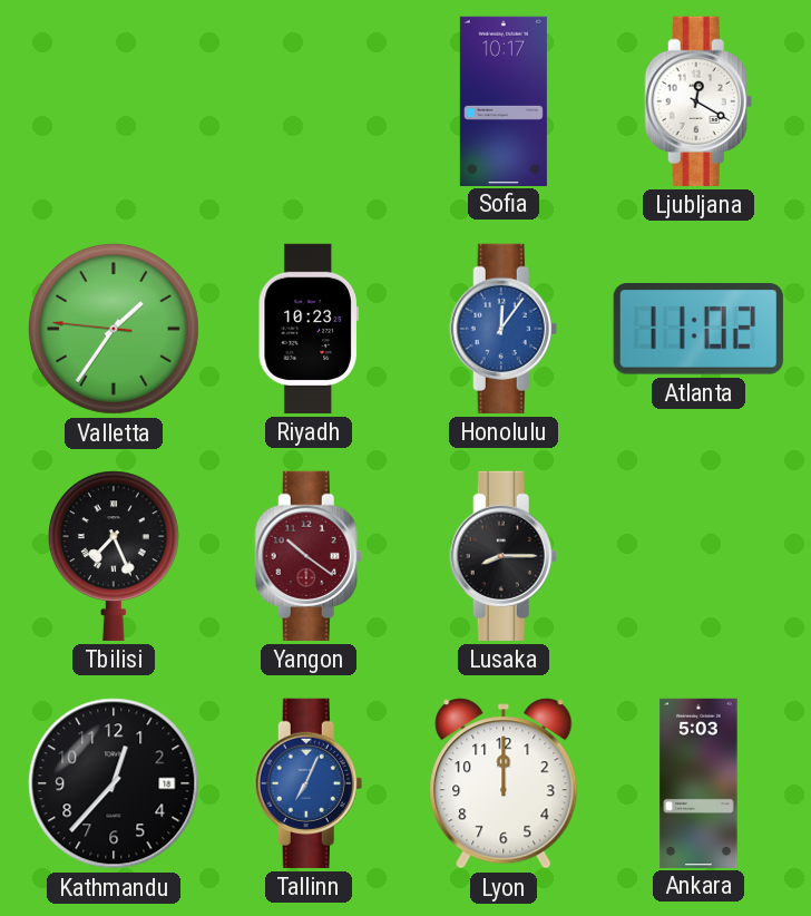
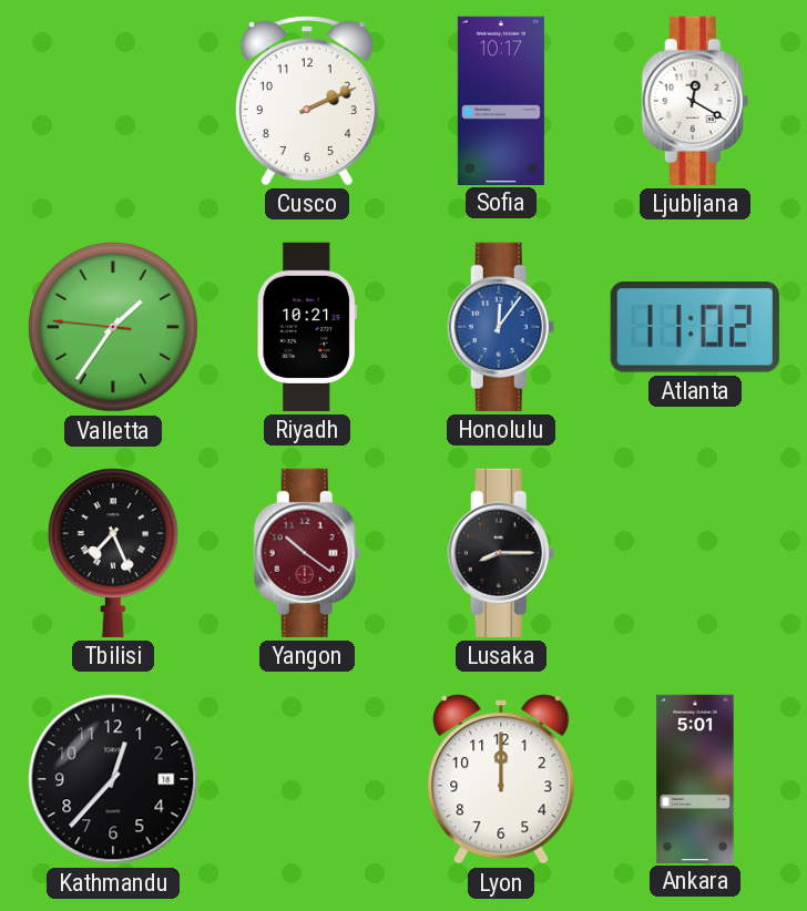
Cusco: none -> 2:11
Riyadh: 10:23 -> 10:21
Tallinn: 7:04 -> none
Ankara: 5:03 -> 5:01
